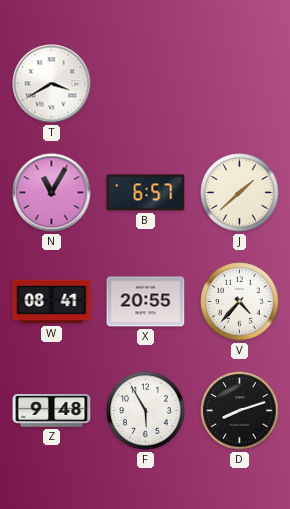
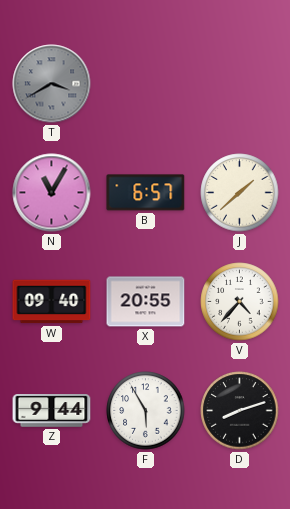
T dial: white -> grey
W: 08:41 -> 09:40
Z: 9:48 -> 9:44
